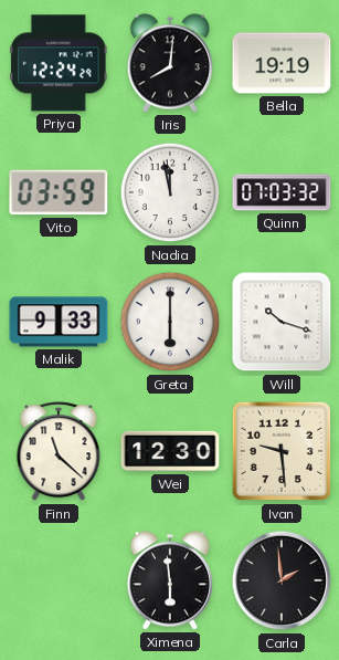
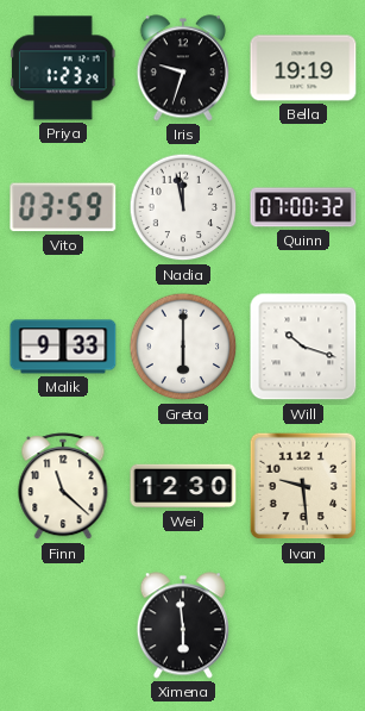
Priya: 12:24 -> 1:23
Iris: 8:01 -> 9:33
Quinn: 07:03 -> 07:00
Carla: 1:59 -> none
